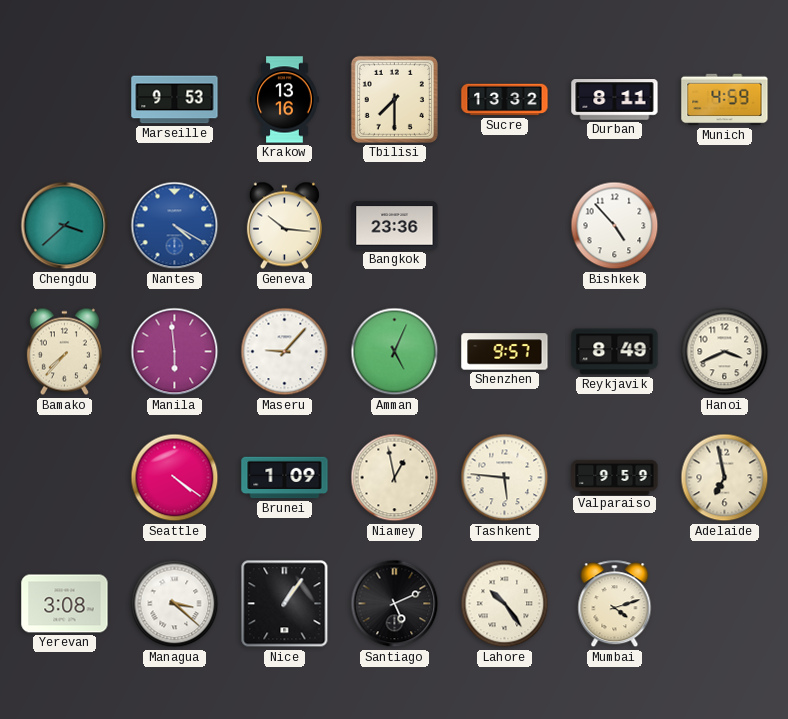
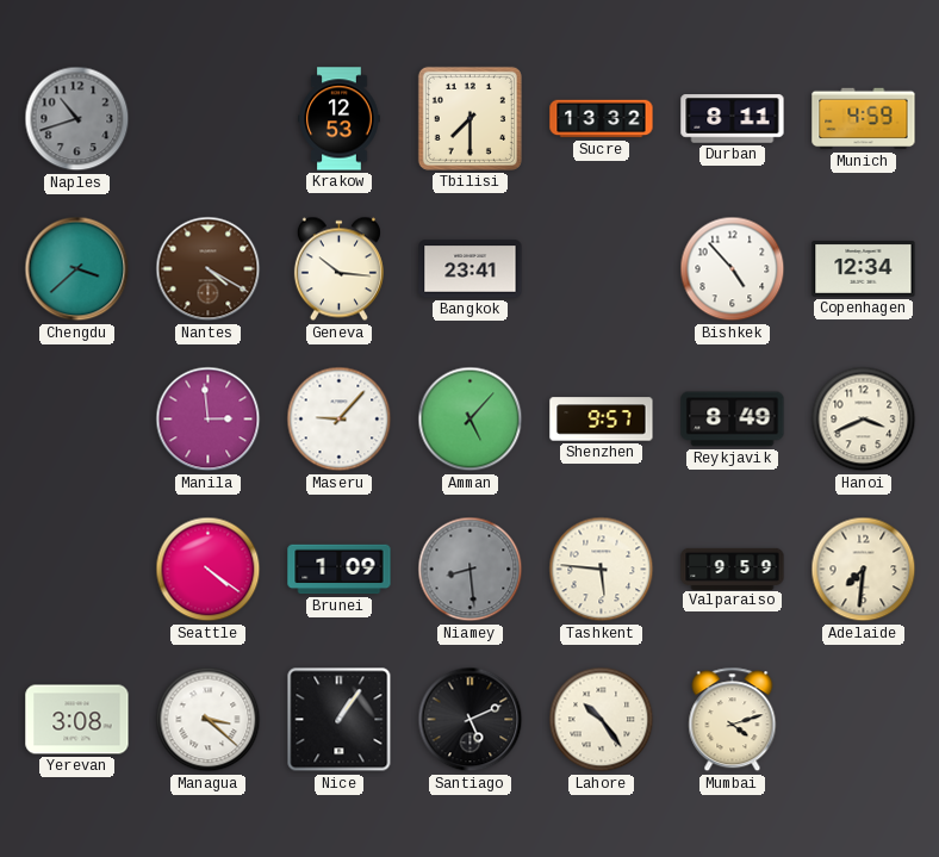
Naples: none -> 10:42
Marseille: 9:53 -> none
Krakow: 13:16 -> 12:53
Nantes dial: blue -> brown
Bangkok: 23:36 -> 23:41
Copenhagen: none -> 12:34
Bamako: 7:37 -> none
Manila: 5:59 -> 2:59
Amman: 5:04 -> 5:07
Niamey: 12:58 -> 8:29
Niamey dial: cream -> grey
Adelaide: 6:58 -> 7:31
